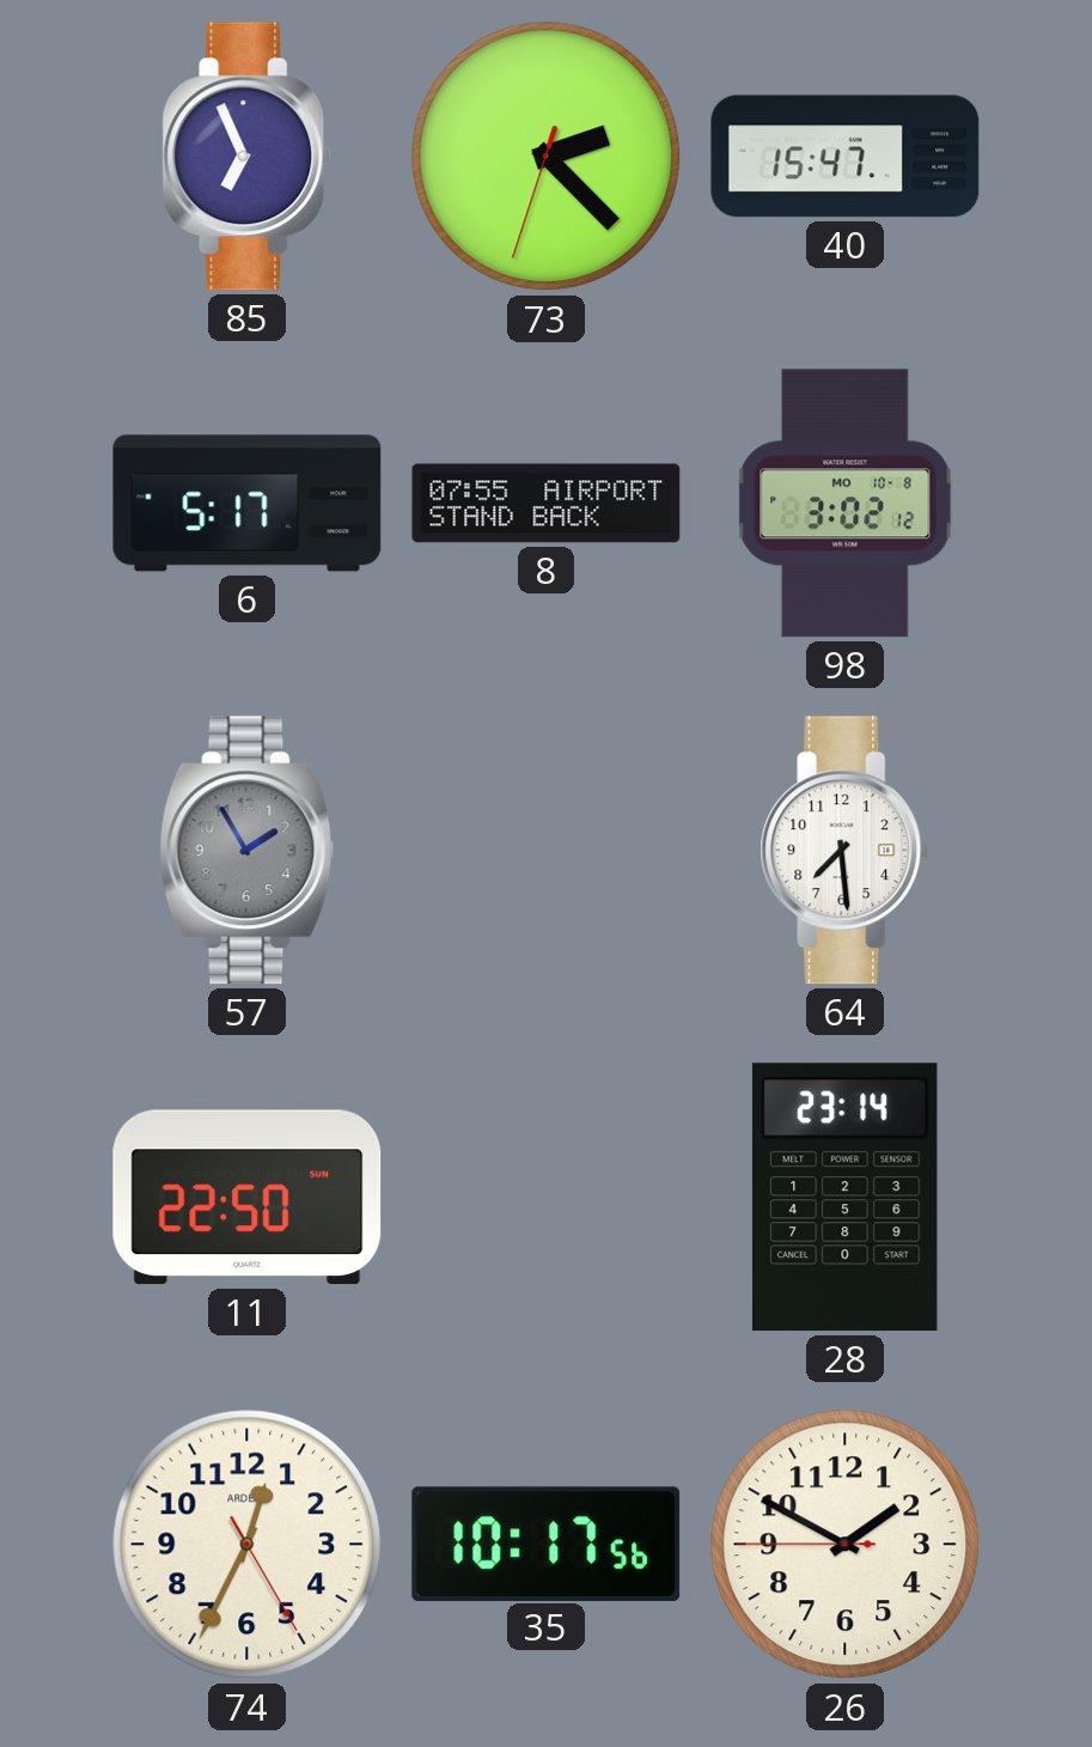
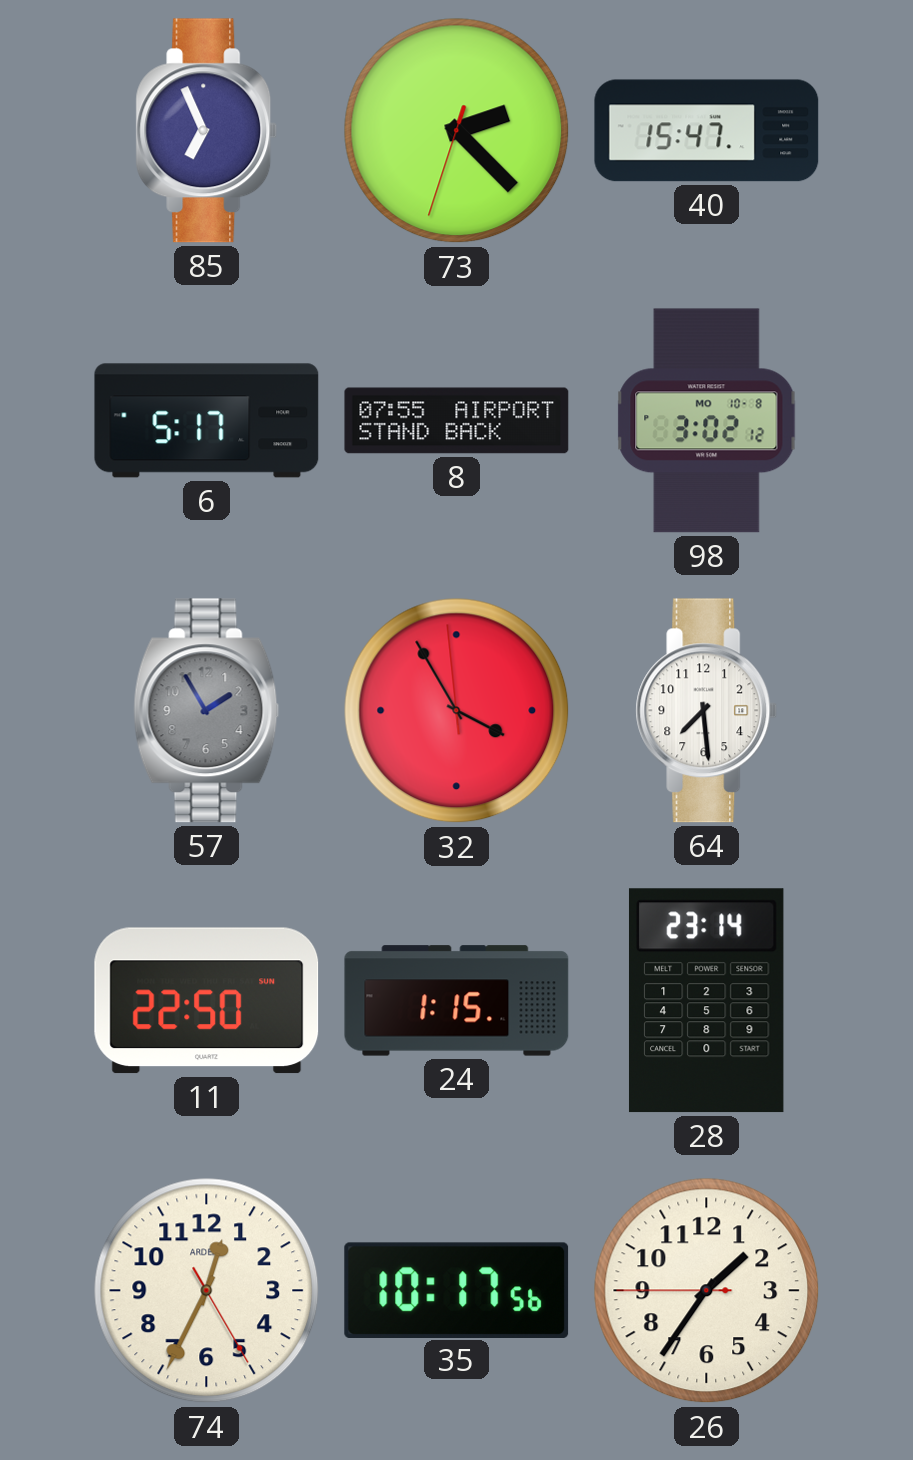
32: none -> 3:54
24: none -> 1:15
26: 1:49 -> 1:35
